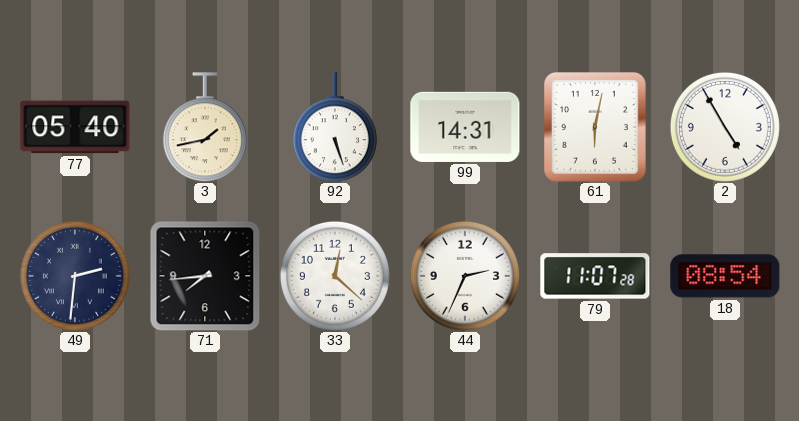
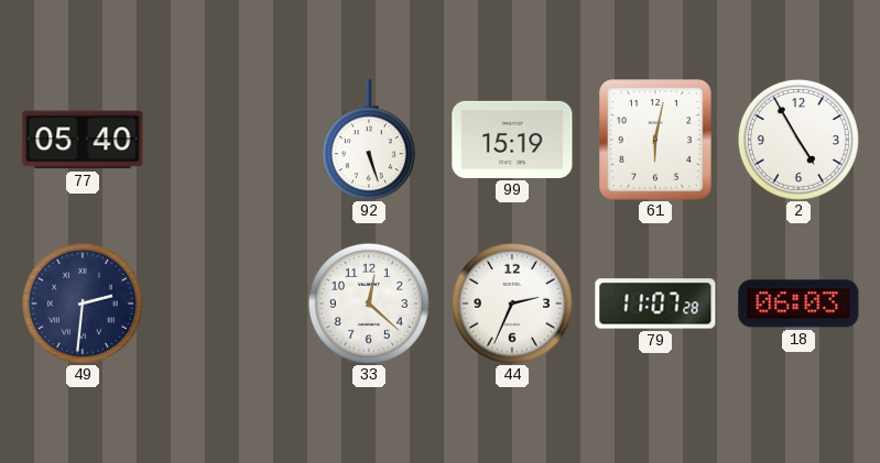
3: 1:43 -> none
99: 14:31 -> 15:19
71: 7:44 -> none
18: 08:54 -> 06:03
